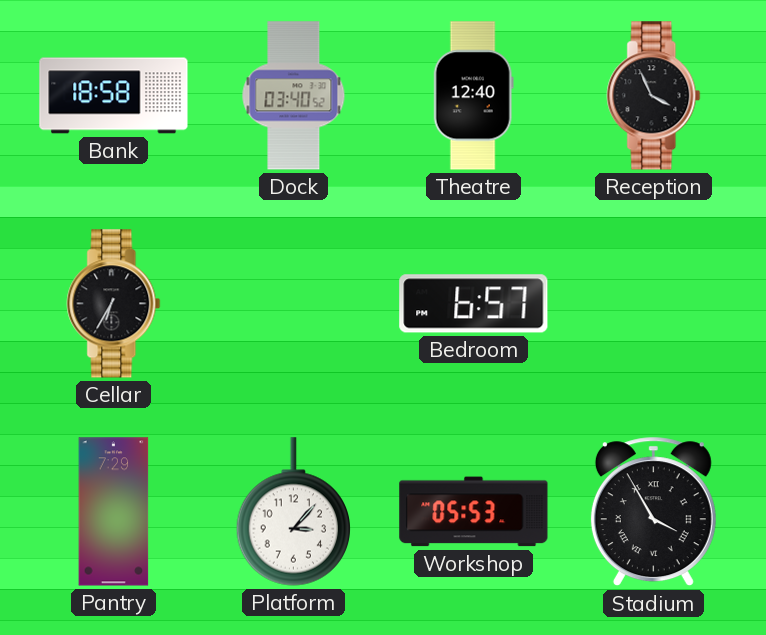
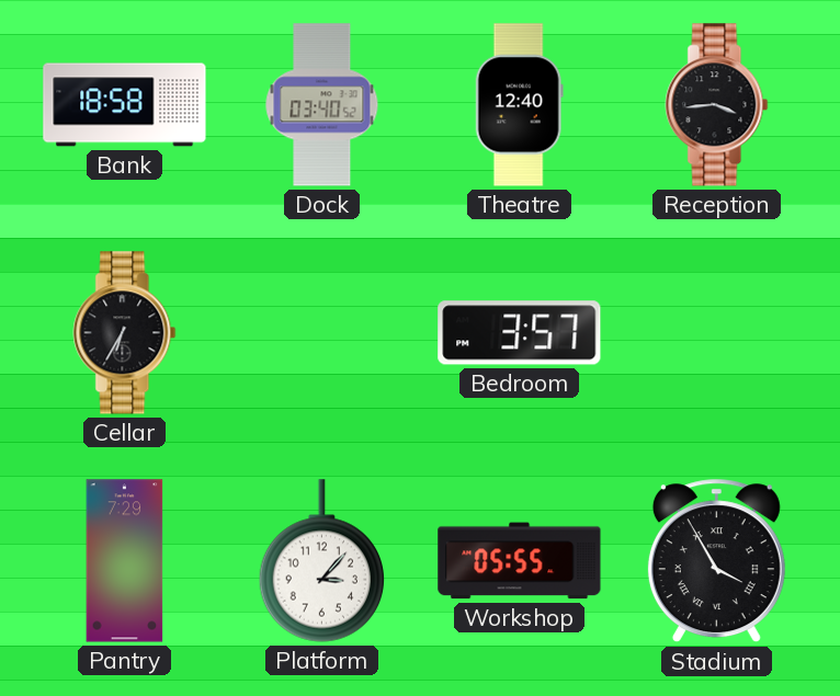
Reception: 3:56 -> 3:44
Bedroom: 6:57 -> 3:57
Workshop: 05:53 -> 05:55
